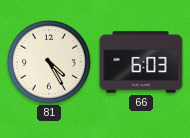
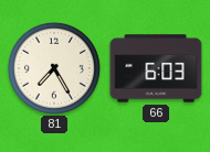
81: 4:25 -> 7:25
